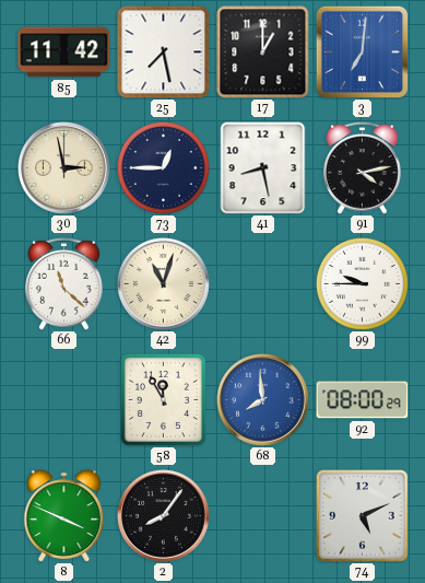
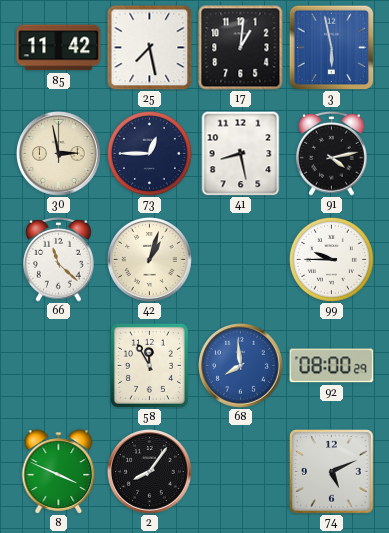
17: 1:00 -> 1:01
3: 7:01 -> 5:58
42: 11:03 -> 1:03
